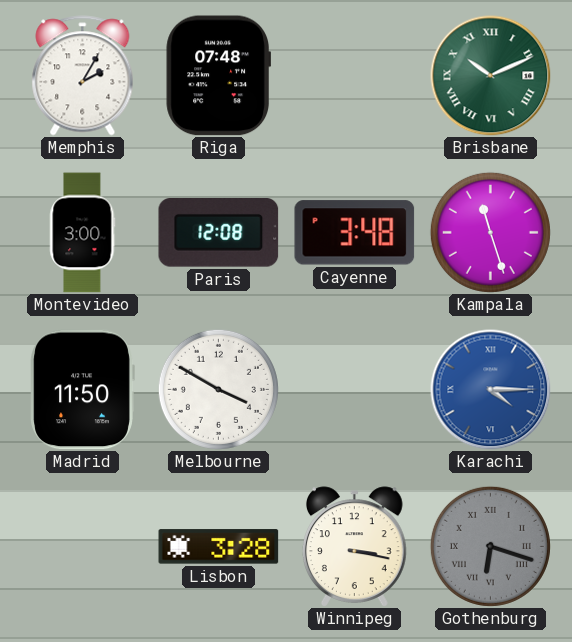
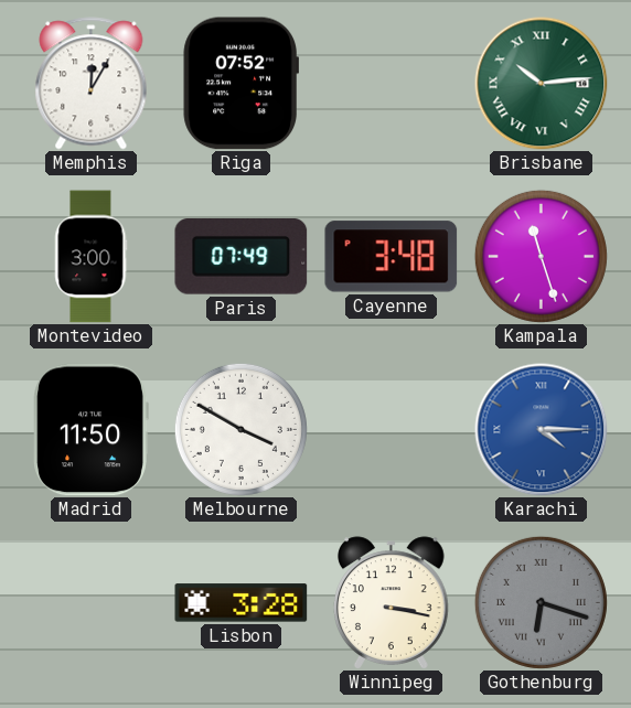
Memphis: 2:05 -> 12:05
Riga: 07:48 -> 07:52
Brisbane: 10:11 -> 10:14
Paris: 12:08 -> 07:49
